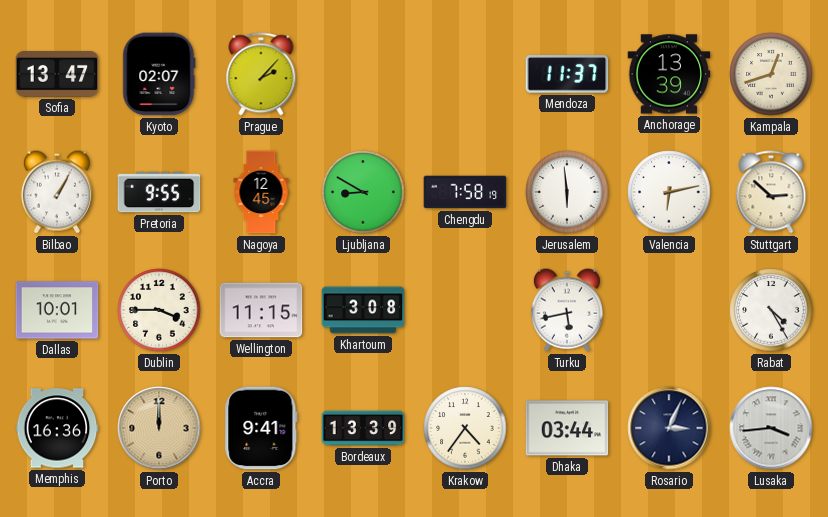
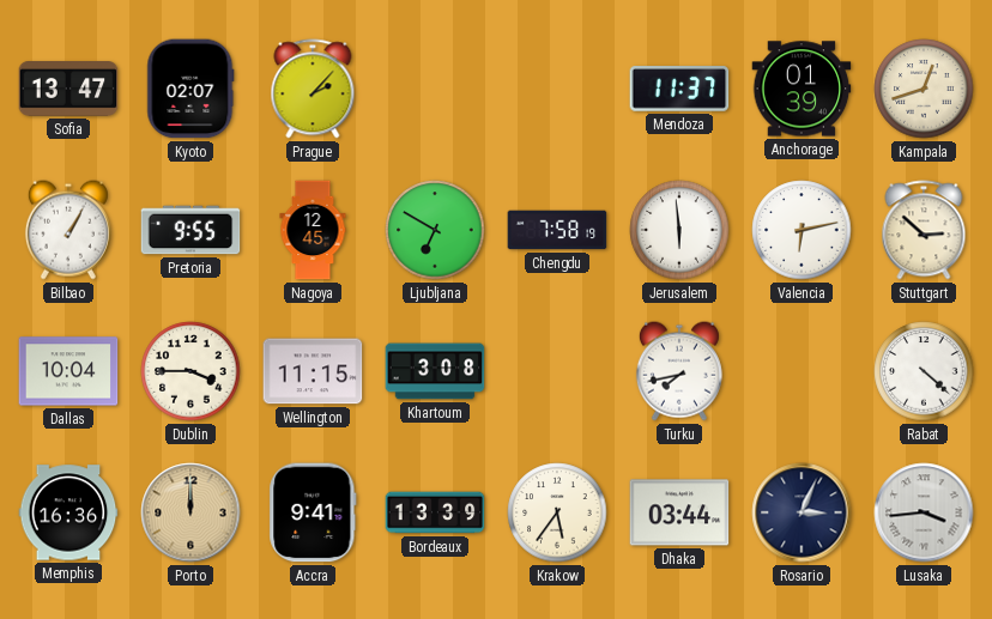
Anchorage: 13:39 -> 01:39
Ljubljana: 8:50 -> 6:50
Dallas: 10:01 -> 10:04
Turku: 5:43 -> 7:43
Rabat: 4:25 -> 4:22
Krakow: 4:36 -> 5:36
